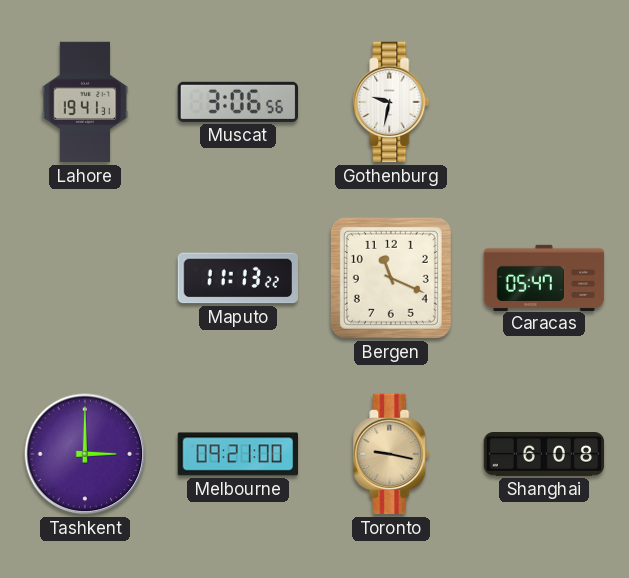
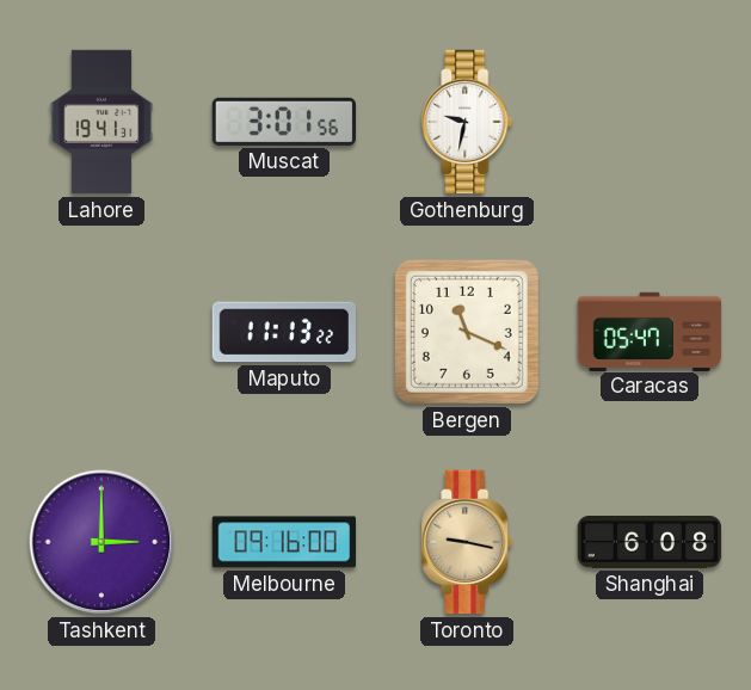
Muscat: 3:06 -> 3:01
Melbourne: 09:21 -> 09:16
